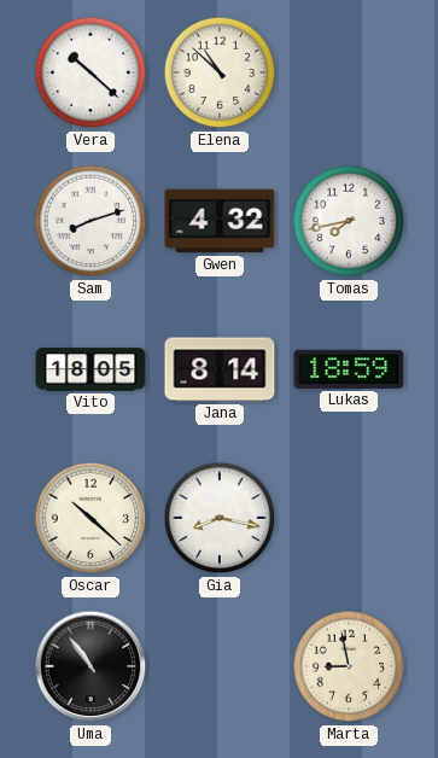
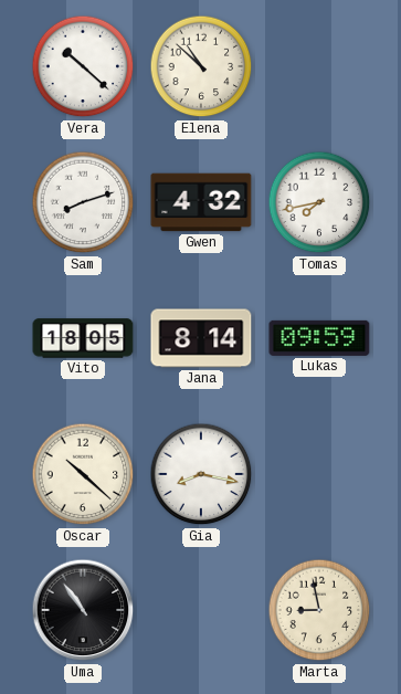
Lukas: 18:59 -> 09:59
